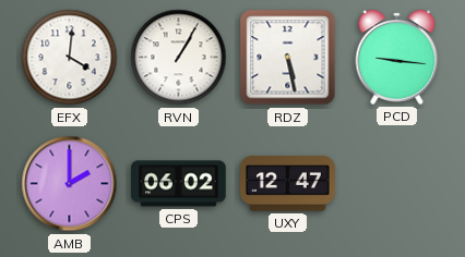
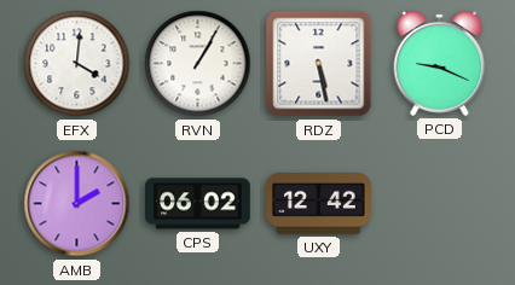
PCD: 9:16 -> 9:19
UXY: 12:47 -> 12:42
